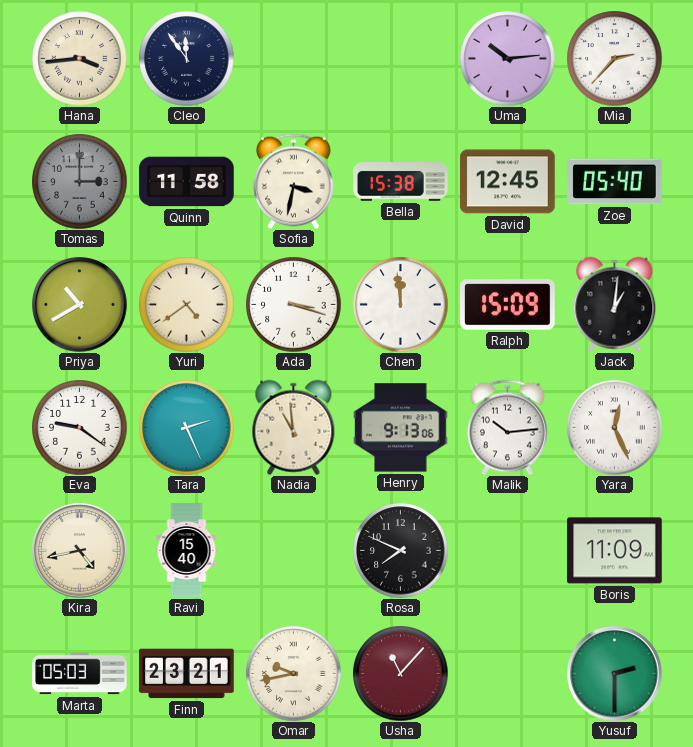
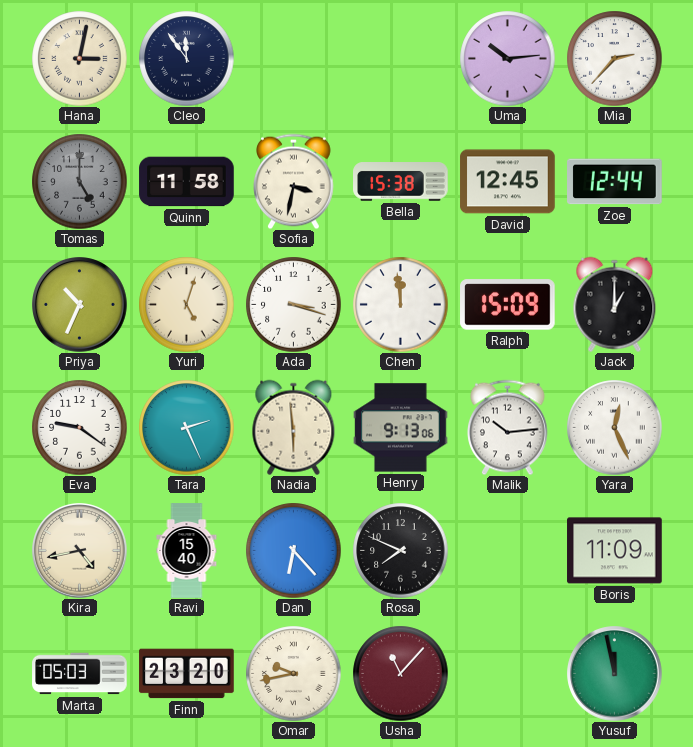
Hana: 3:44 -> 3:02
Tomas: 3:00 -> 5:00
Zoe: 05:40 -> 12:44
Priya: 10:40 -> 10:34
Yuri: 4:39 -> 5:03
Jack: 1:01 -> 1:00
Nadia: 10:59 -> 5:59
Dan: none -> 6:23
Finn: 23:21 -> 23:20
Yusuf: 2:30 -> 11:58
